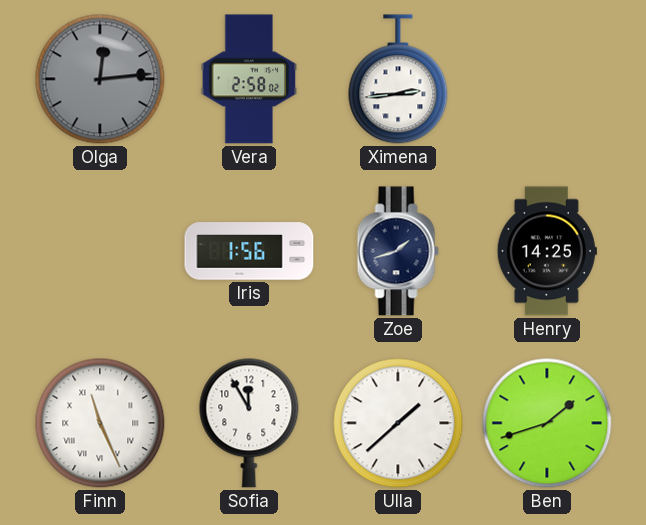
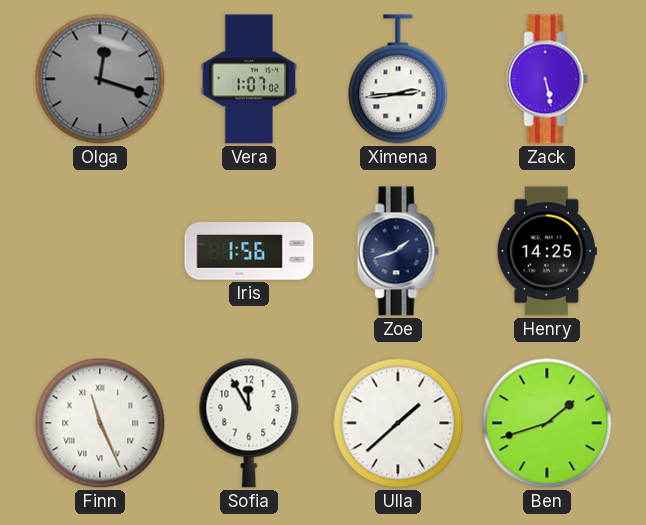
Olga: 12:14 -> 12:18
Vera: 2:58 -> 1:07
Zack: none -> 5:28
